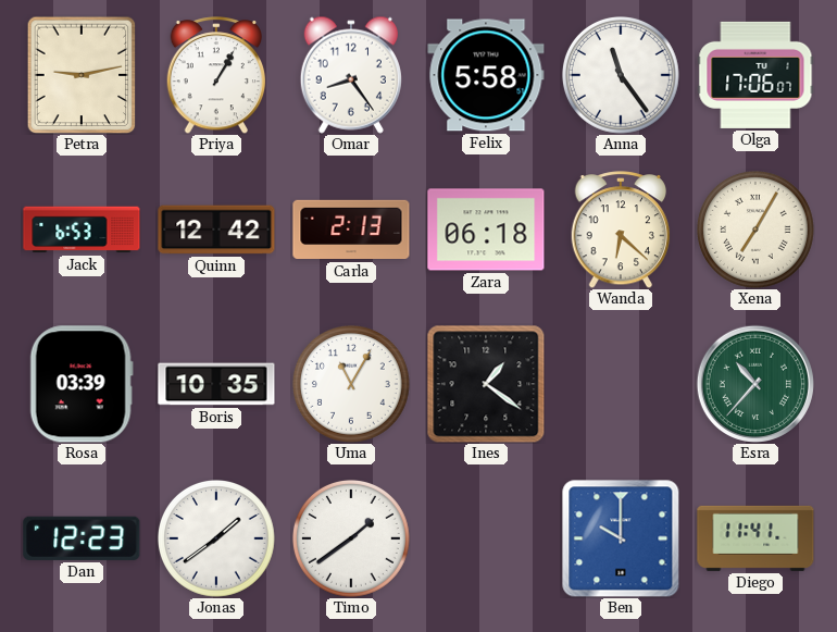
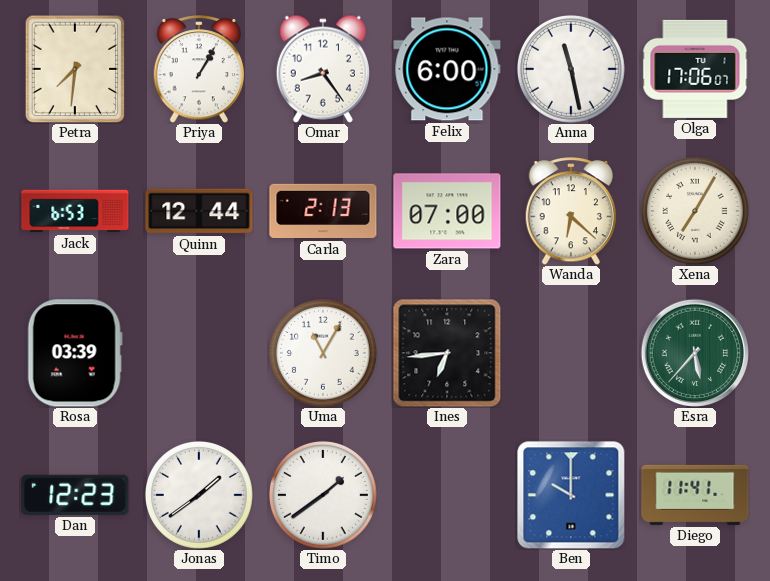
Petra: 9:13 -> 7:31
Felix: 5:58 -> 6:00
Anna: 11:24 -> 11:28
Quinn: 12:42 -> 12:44
Zara: 06:18 -> 07:00
Boris: 10:35 -> none
Ines: 1:21 -> 6:44
Esra: 10:37 -> 5:37
